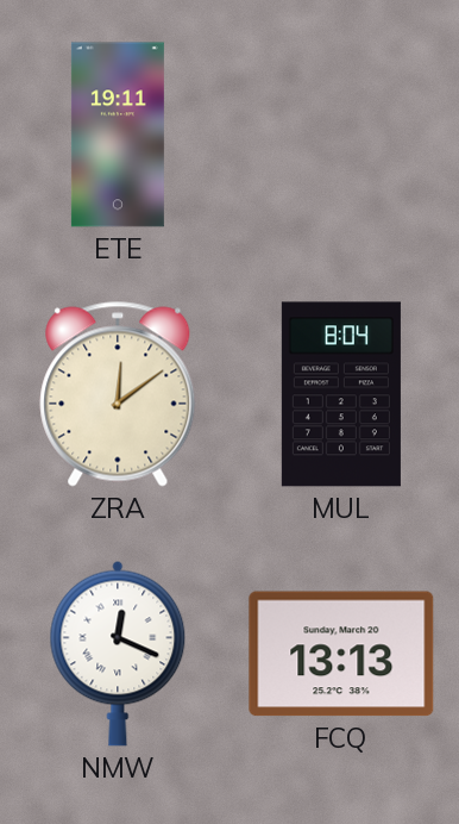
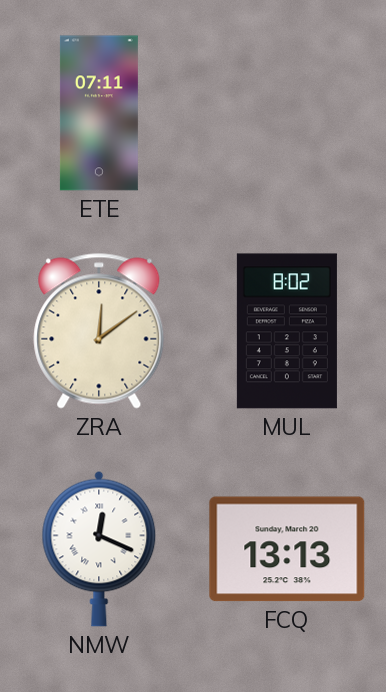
ETE: 19:11 -> 07:11
MUL: 8:04 -> 8:02
